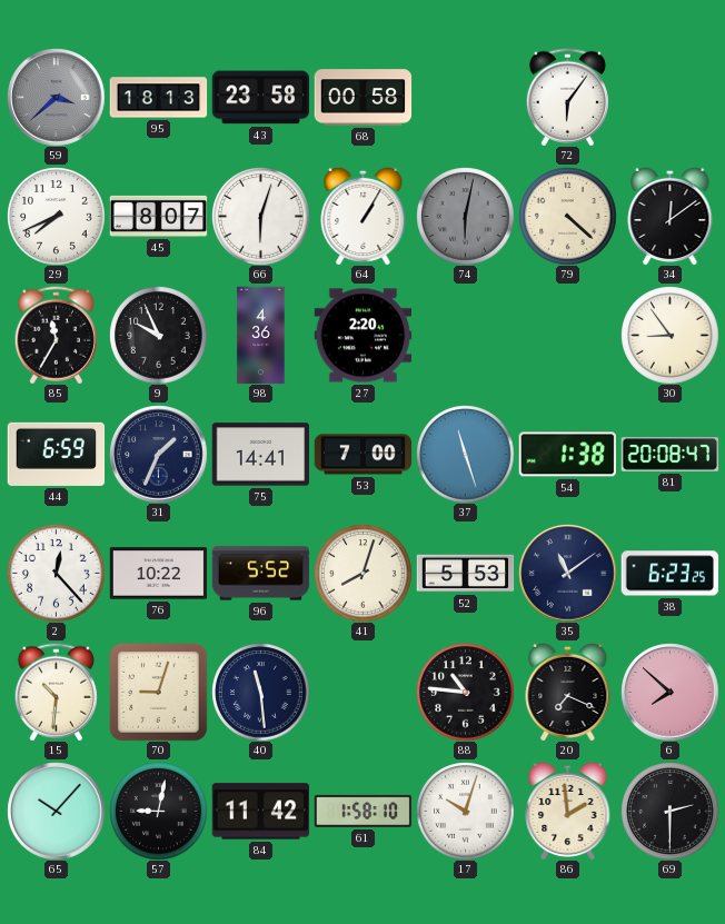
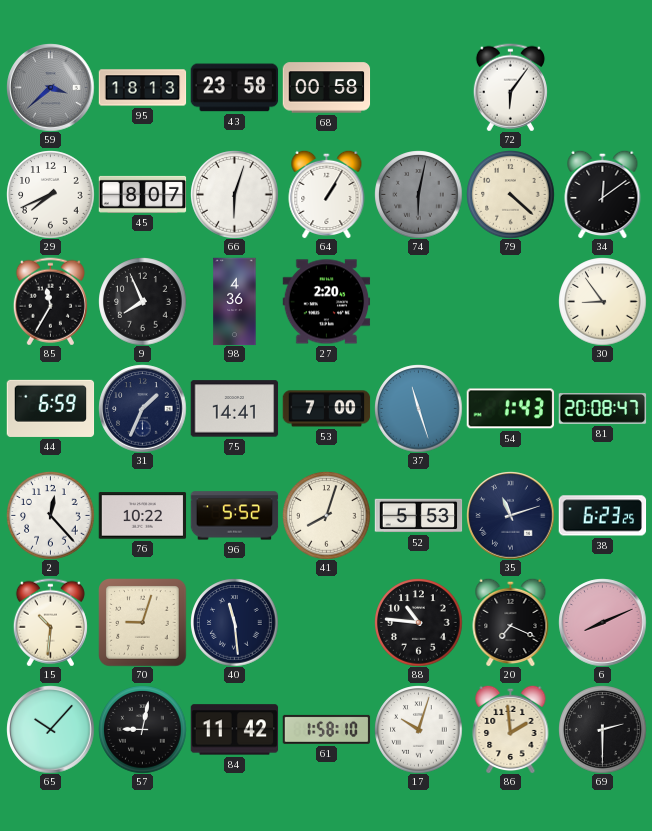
9: 9:56 -> 7:56
54: 1:38 -> 1:43
35: 11:09 -> 11:12
6: 7:52 -> 8:11
